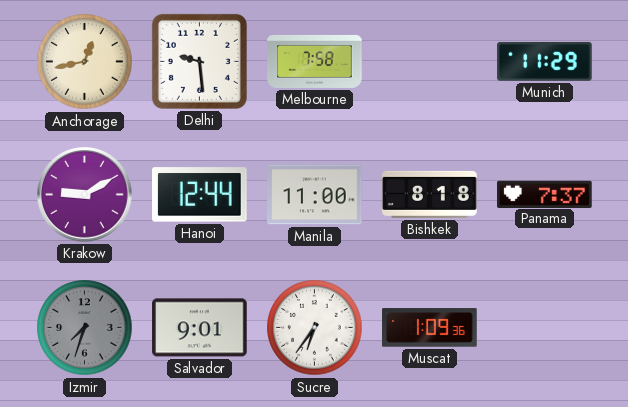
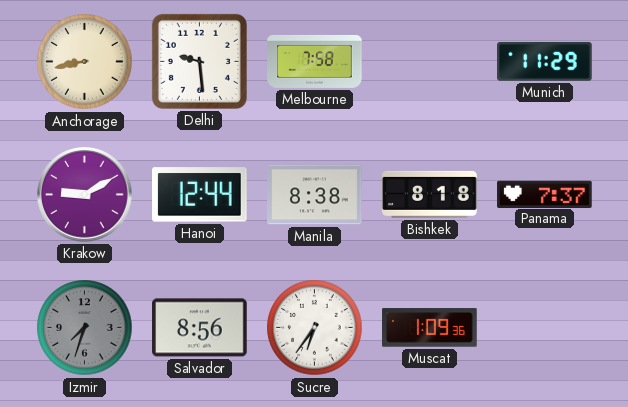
Anchorage: 12:43 -> 8:43
Manila: 11:00 -> 8:38
Salvador: 9:01 -> 8:56
